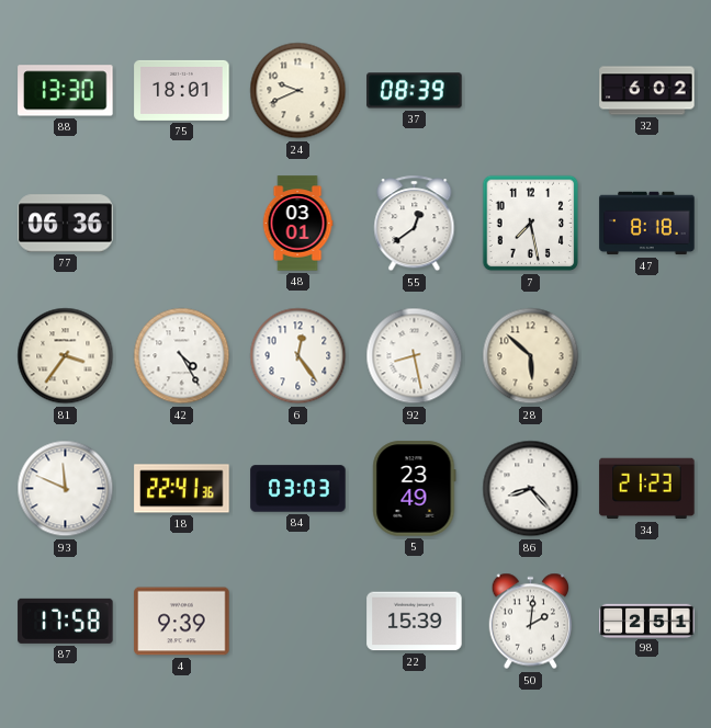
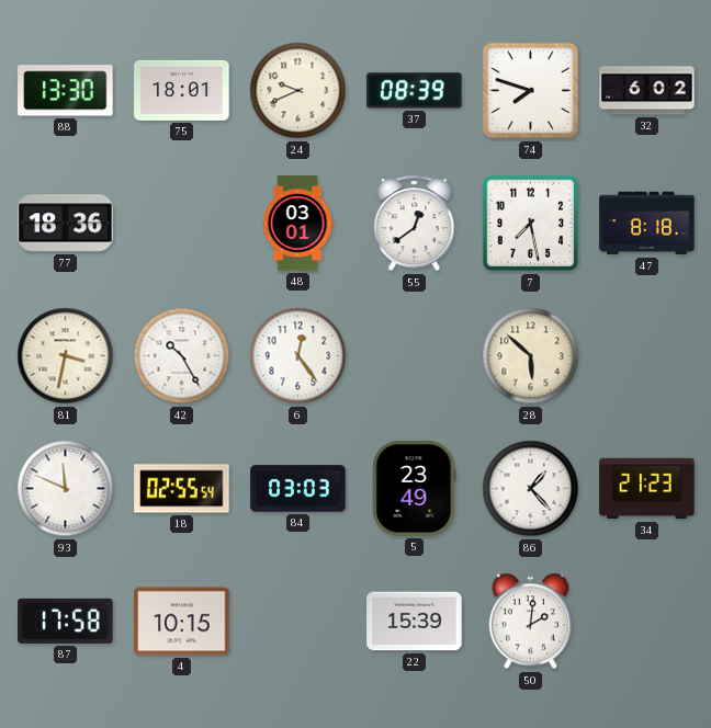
74: none -> 7:48
77: 06:36 -> 18:36
81: 3:36 -> 3:32
42: 4:25 -> 10:25
92: 8:28 -> none
18: 22:41 -> 02:55
86: 8:23 -> 1:23
4: 9:39 -> 10:15
98: 2:51 -> none
